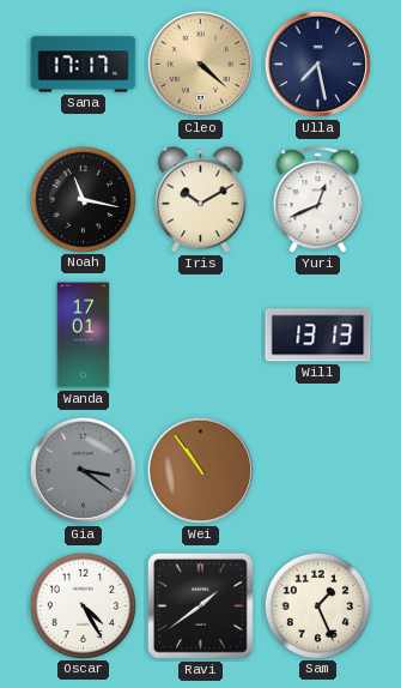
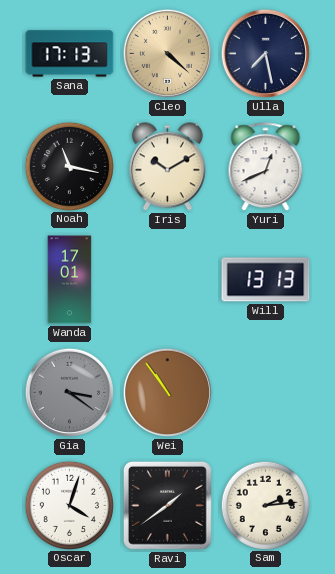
Sana: 17:17 -> 17:13
Oscar: 4:25 -> 4:03
Sam: 1:26 -> 2:14
